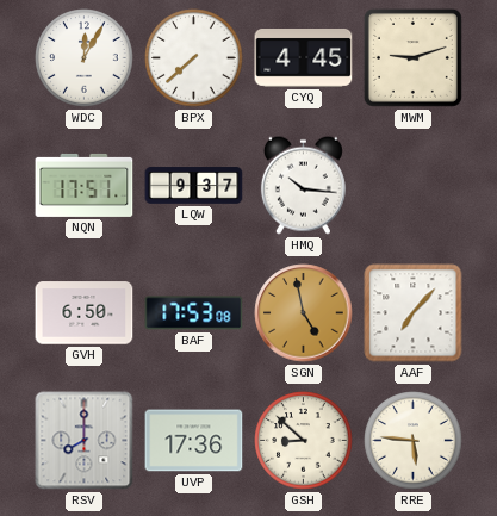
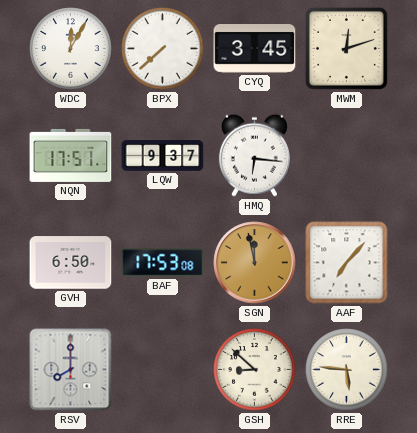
CYQ: 4:45 -> 3:45
MWM: 9:12 -> 12:12
HMQ: 10:16 -> 6:16
SGN: 4:58 -> 11:58
UVP: 17:36 -> none
